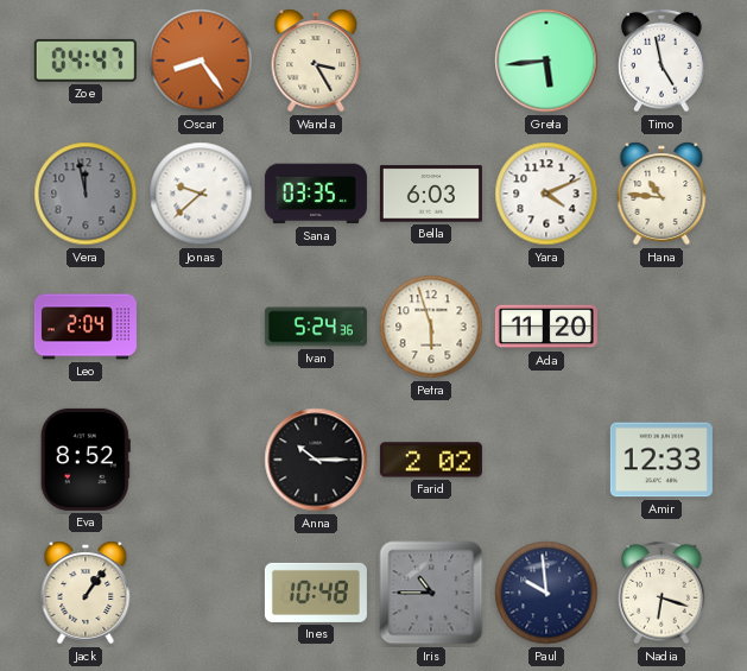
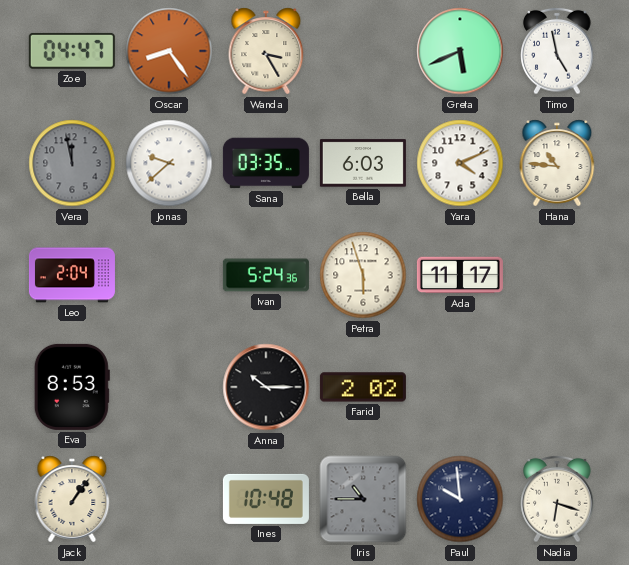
Greta: 5:44 -> 5:41
Ada: 11:20 -> 11:17
Eva: 8:52 -> 8:53
Amir: 12:33 -> none
